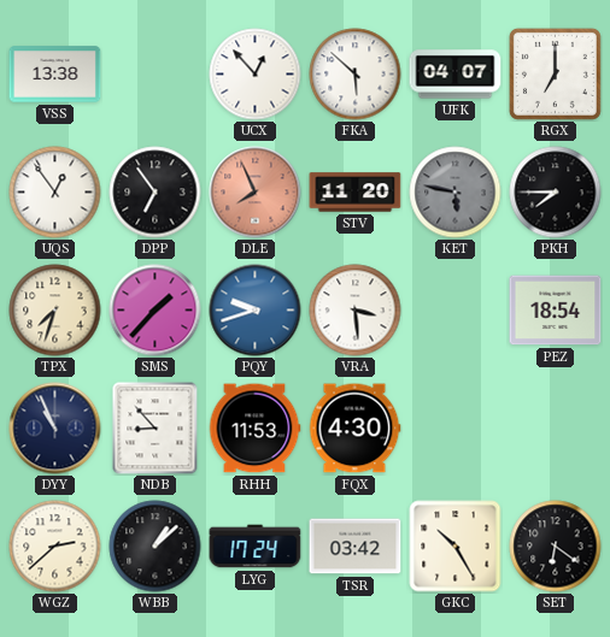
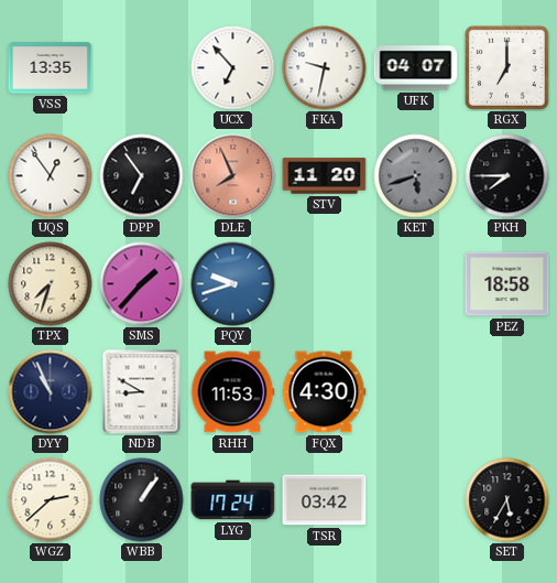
VSS: 13:38 -> 13:35
UCX: 12:53 -> 6:53
FKA: 5:52 -> 9:32
KET: 5:47 -> 5:42
VRA: 3:29 -> none
PEZ: 18:54 -> 18:58
NDB: 8:53 -> 8:50
WBB: 1:08 -> 1:06
GKC: 10:25 -> none
SET: 6:21 -> 5:35
